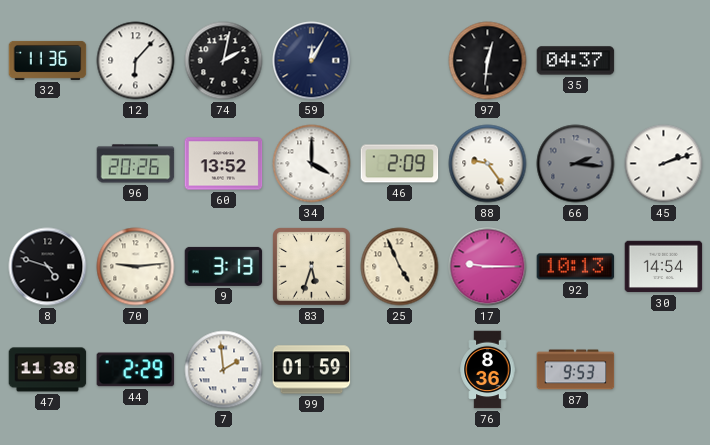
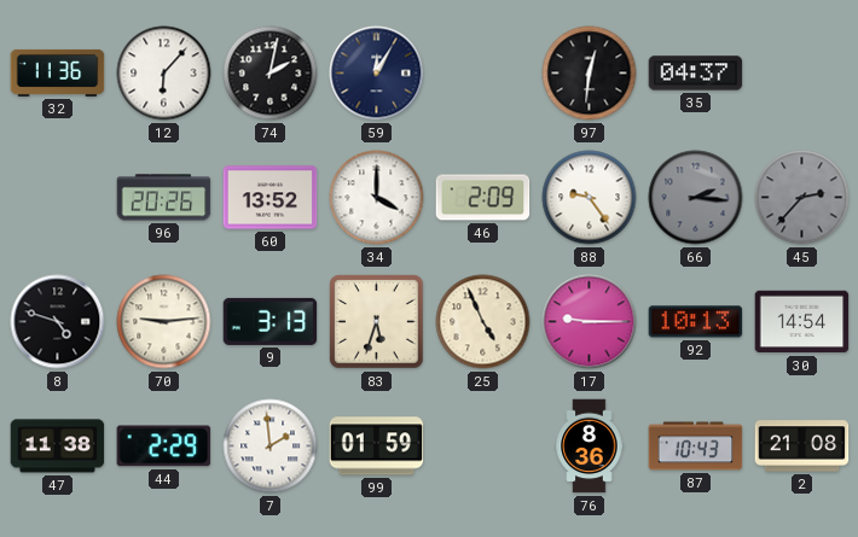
45: 2:12 -> 2:37
45 dial: white -> grey
87: 9:53 -> 10:43
2: none -> 21:08
